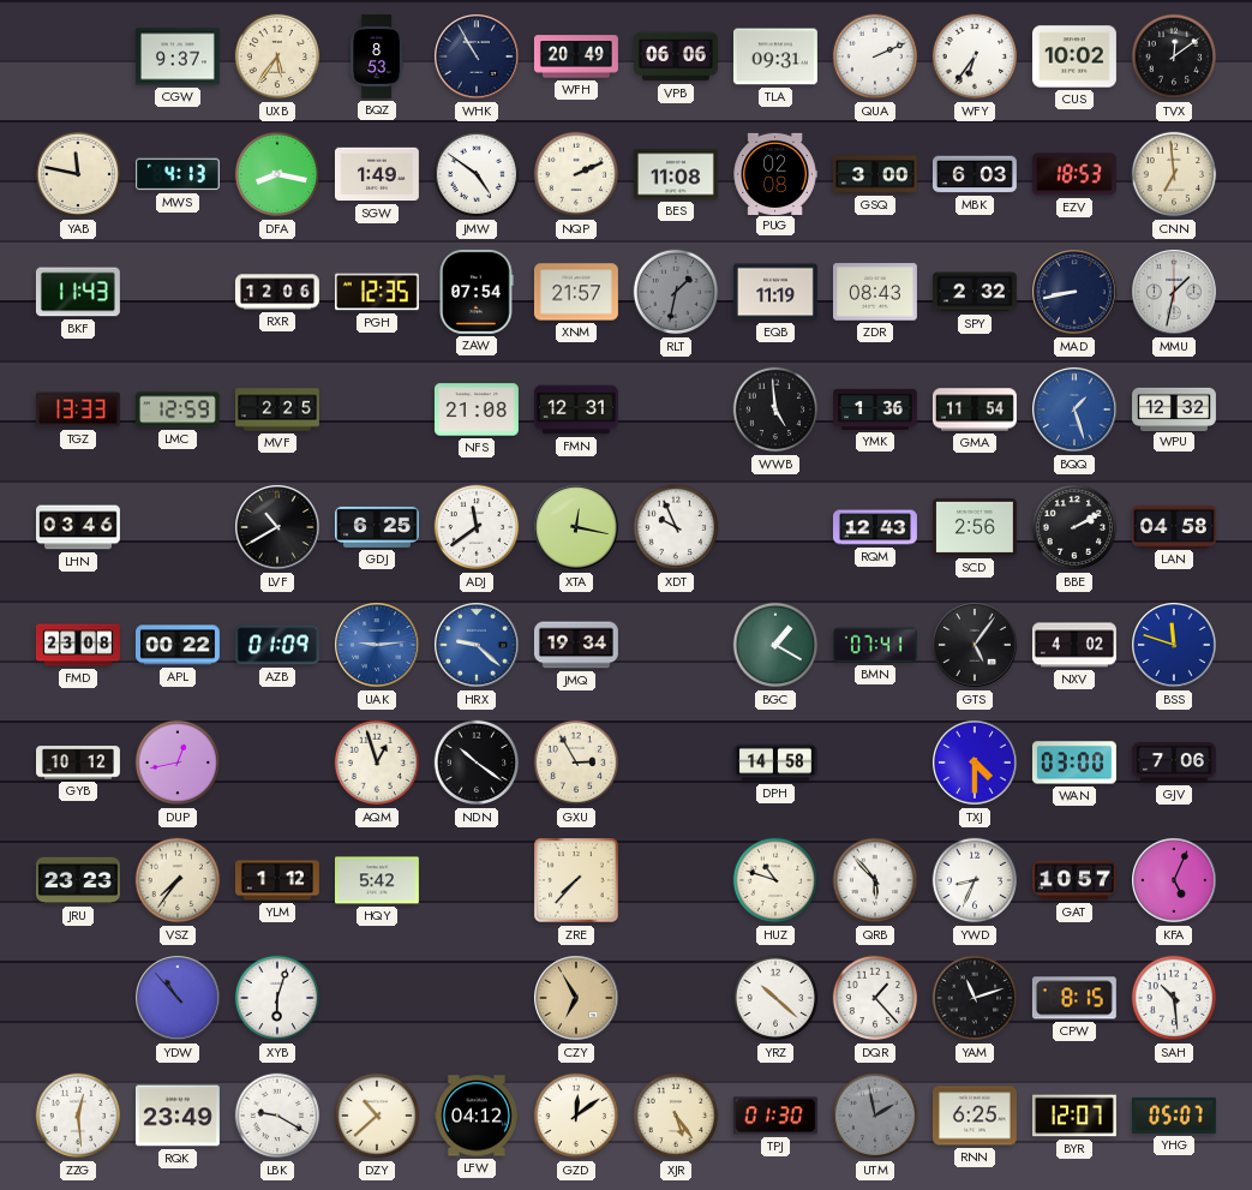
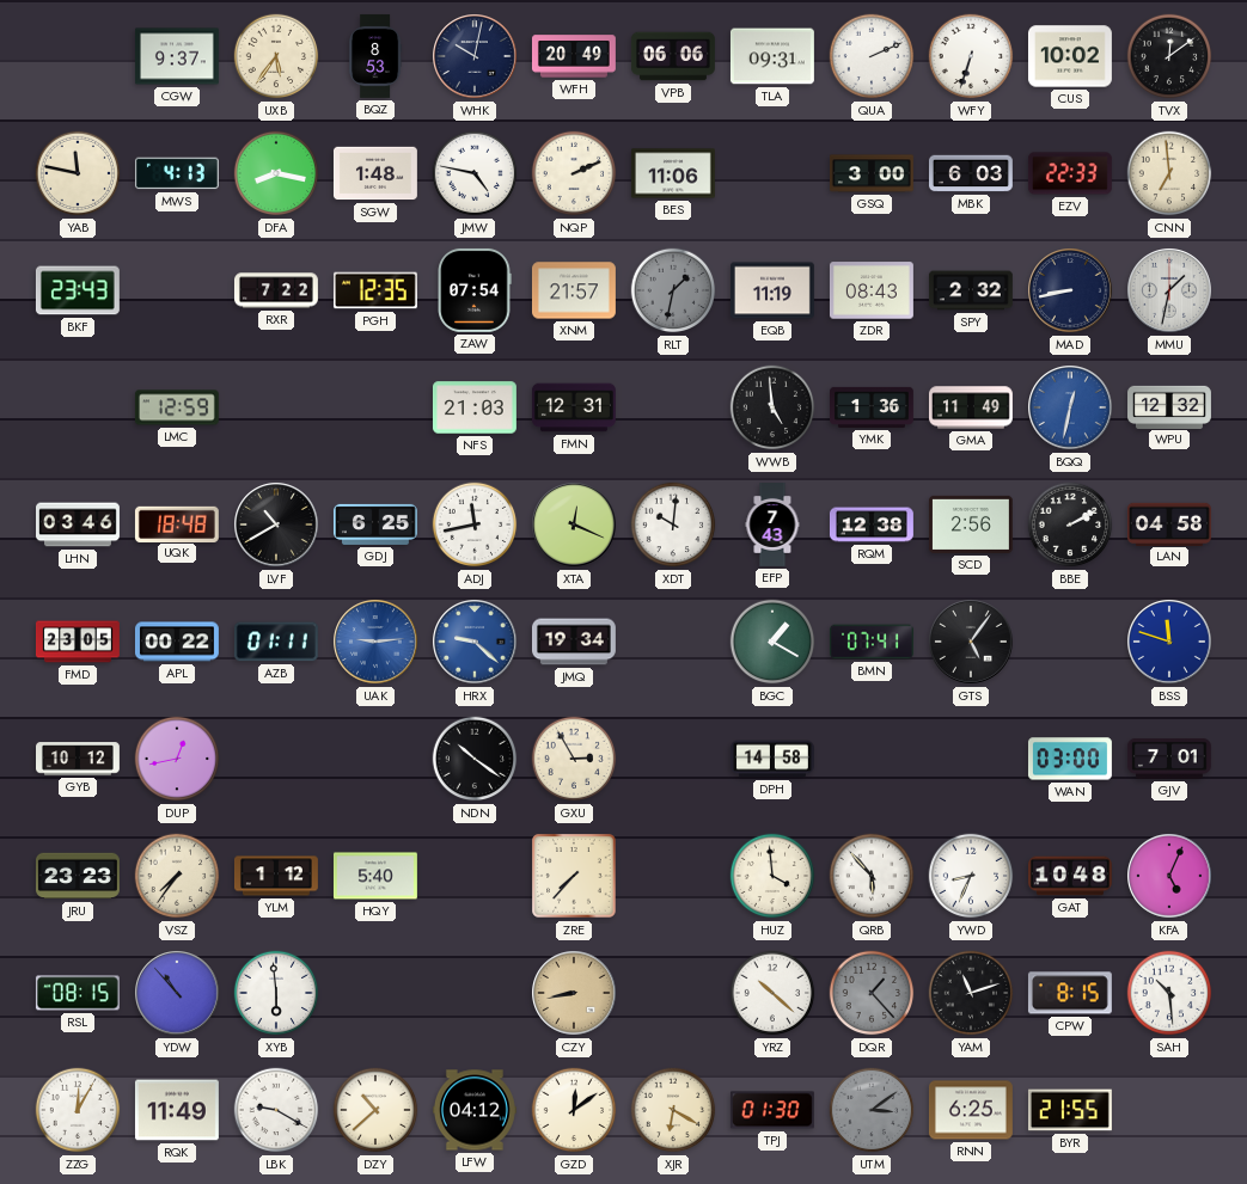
WHK: 10:55 -> 10:02
WFY: 6:36 -> 6:33
SGW: 1:49 -> 1:48
JMW: 4:51 -> 4:47
BES: 11:08 -> 11:06
PUG: 02:08 -> none
EZV: 18:53 -> 22:33
BKF: 11:43 -> 23:43
RXR: 12:06 -> 7:22
TGZ: 13:33 -> none
MVF: 2:25 -> none
NFS: 21:08 -> 21:03
GMA: 11:54 -> 11:49
BQQ: 1:27 -> 12:32
UQK: none -> 18:48
ADJ: 11:39 -> 11:43
XTA: 12:17 -> 12:19
XDT: 9:56 -> 10:01
EFP: none -> 7:43
RQM: 12:43 -> 12:38
FMD: 23:08 -> 23:05
AZB: 01:09 -> 01:11
NXV: 4:02 -> none
AQM: 12:57 -> none
TXJ: 4:30 -> none
GJV: 7:06 -> 7:01
HQY: 5:42 -> 5:40
HUZ: 10:48 -> 3:59
GAT: 10:57 -> 10:48
RSL: none -> 08:15
XYB: 6:03 -> 5:59
CZY: 6:55 -> 8:43
DQR dial: white -> grey
ZZG: 12:29 -> 12:05
RQK: 23:49 -> 11:49
XJR: 5:24 -> 6:20
UTM: 1:58 -> 3:09
BYR: 12:07 -> 21:55
YHG: 05:07 -> none
